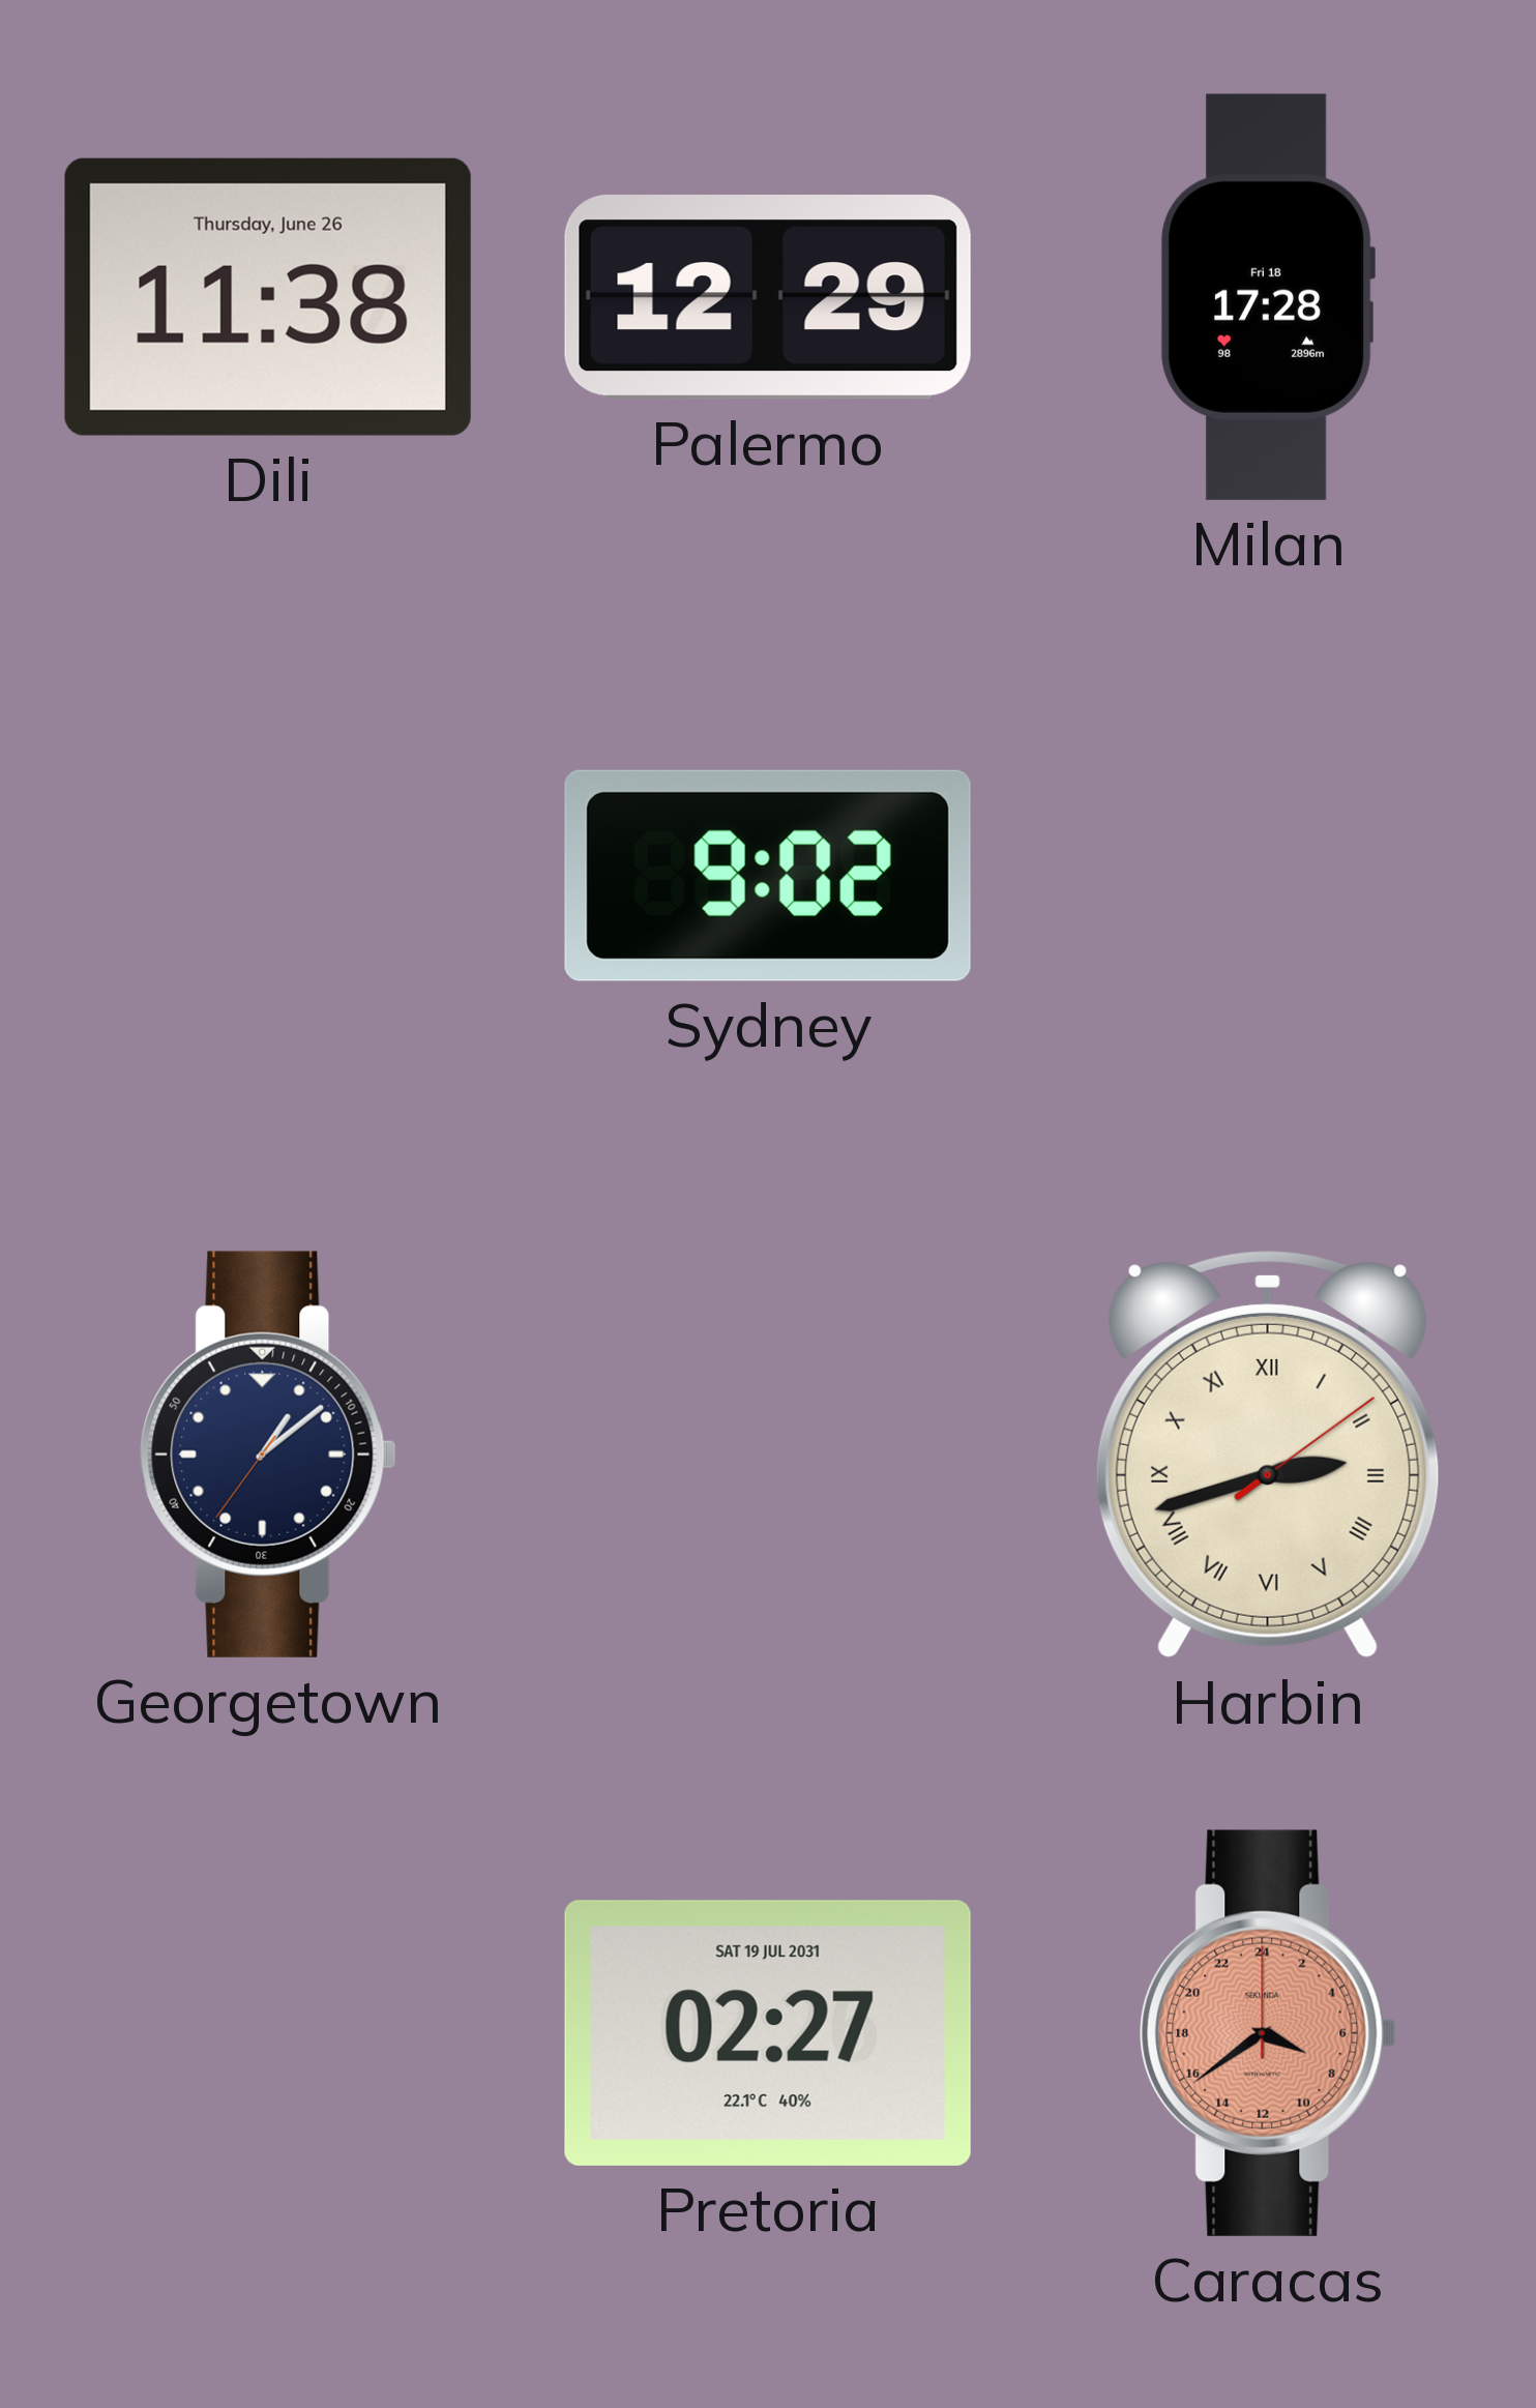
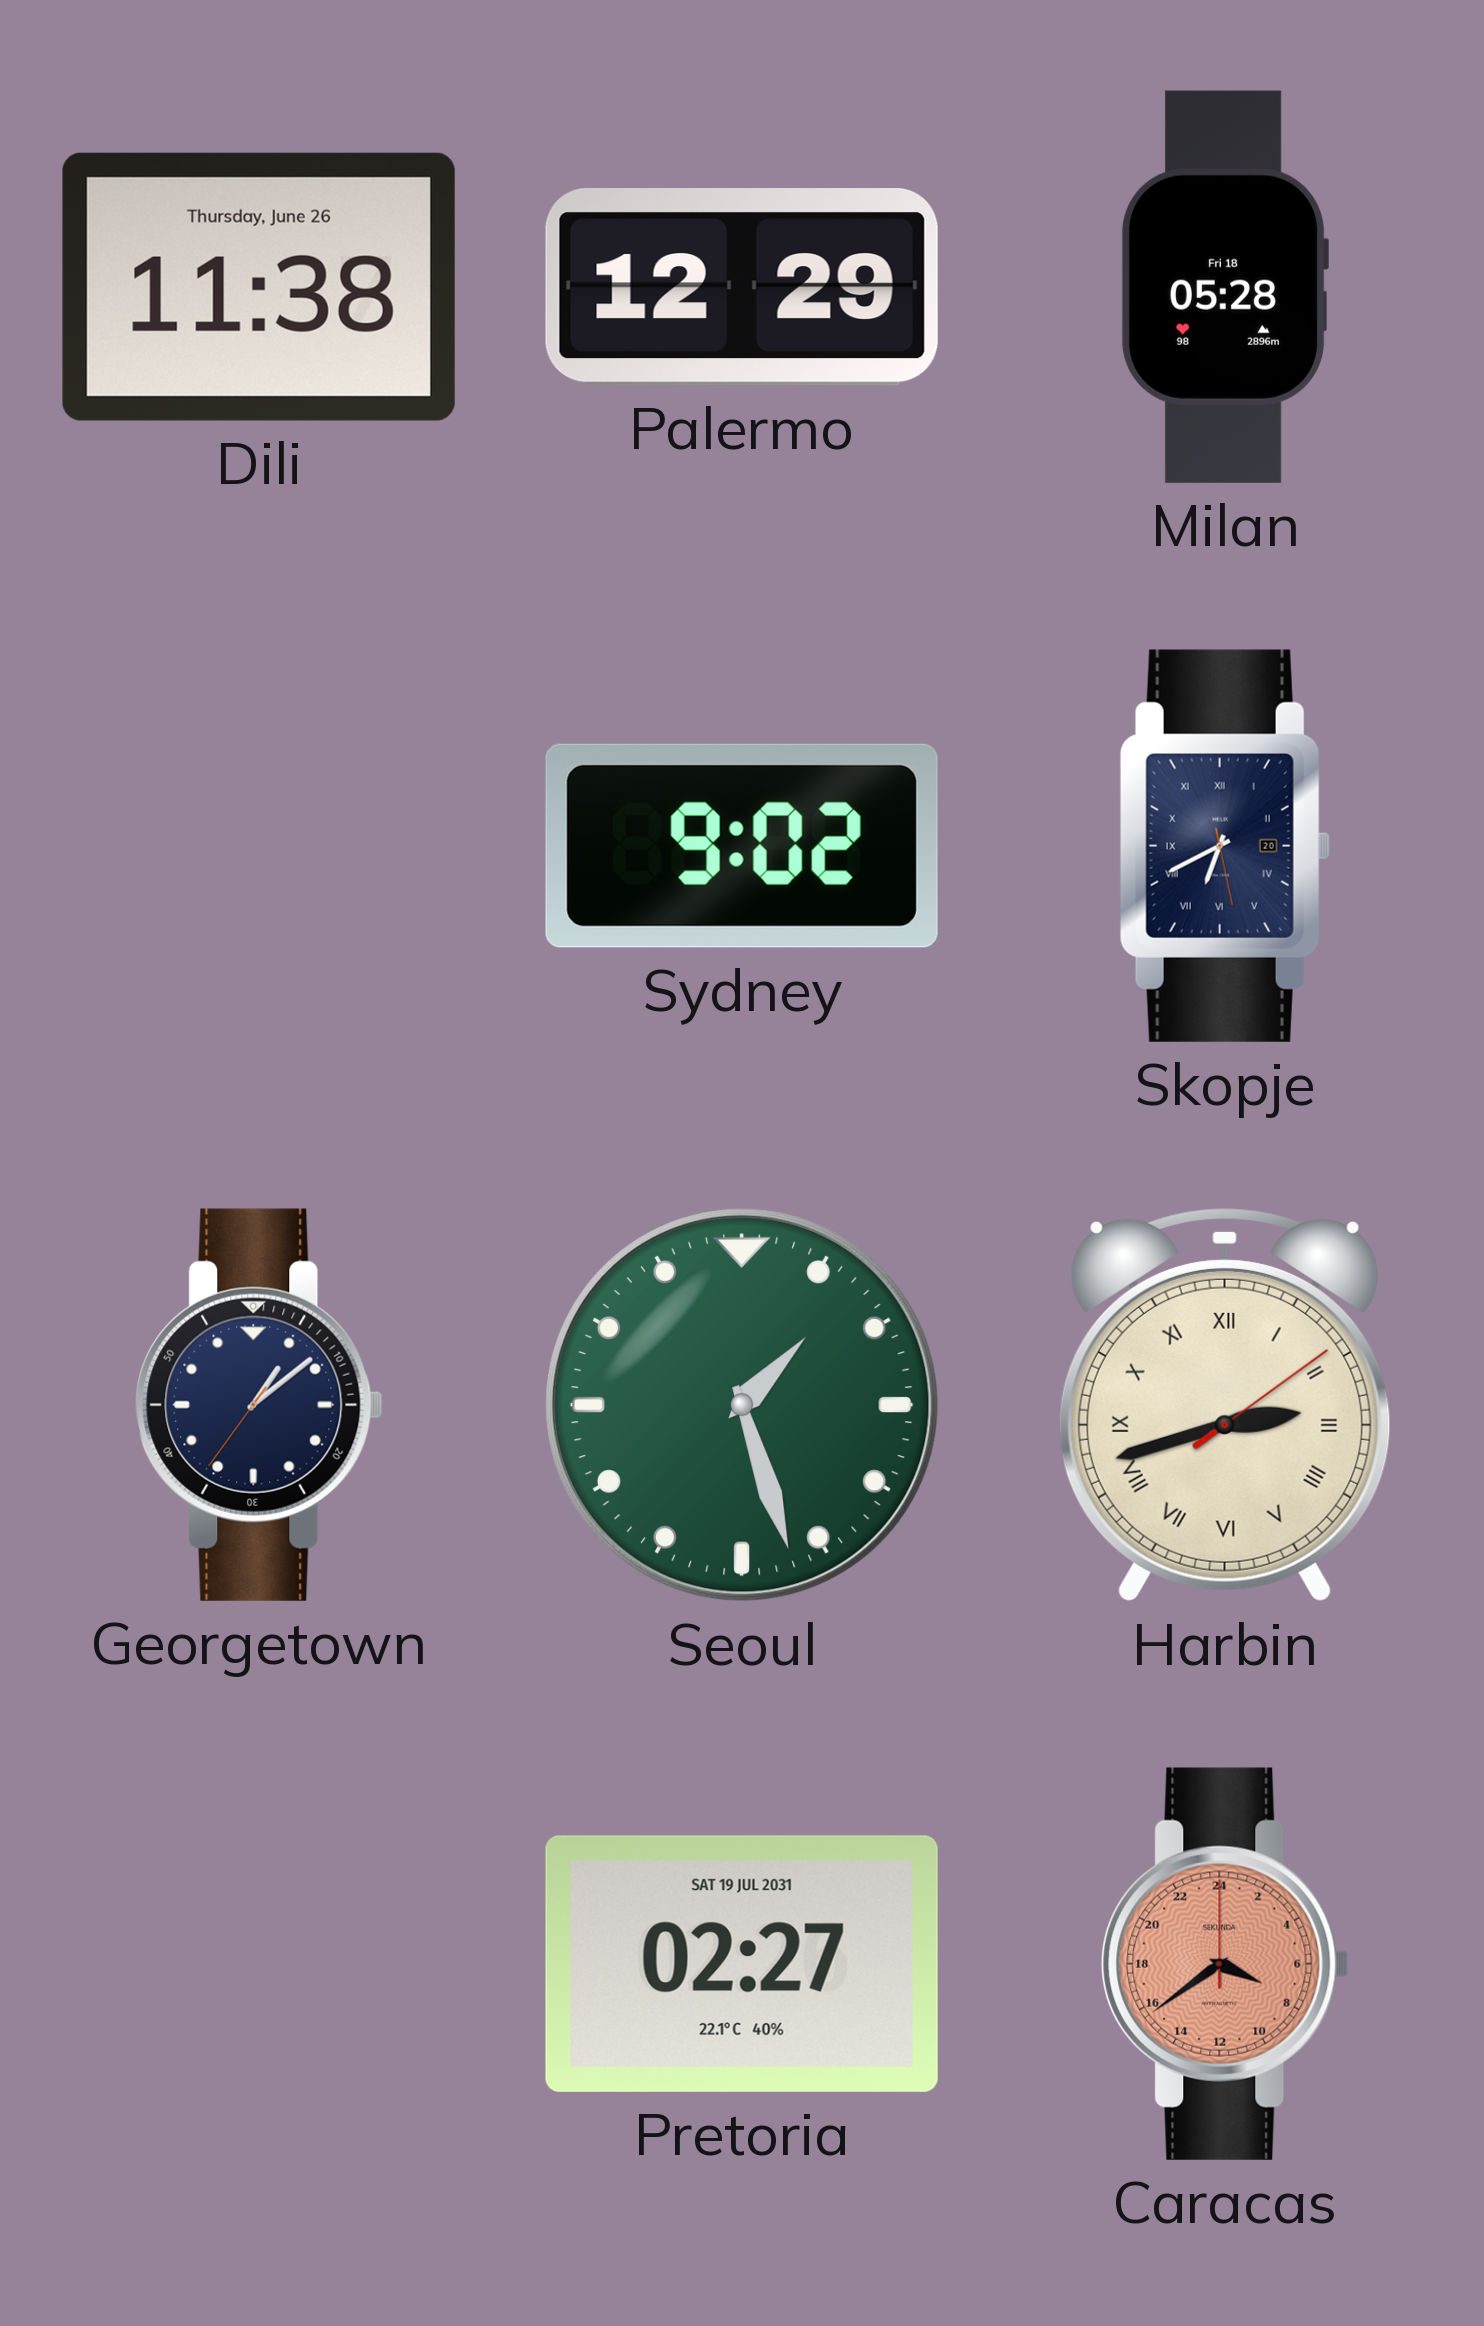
Milan: 17:28 -> 05:28
Skopje: none -> 6:40
Seoul: none -> 1:27
